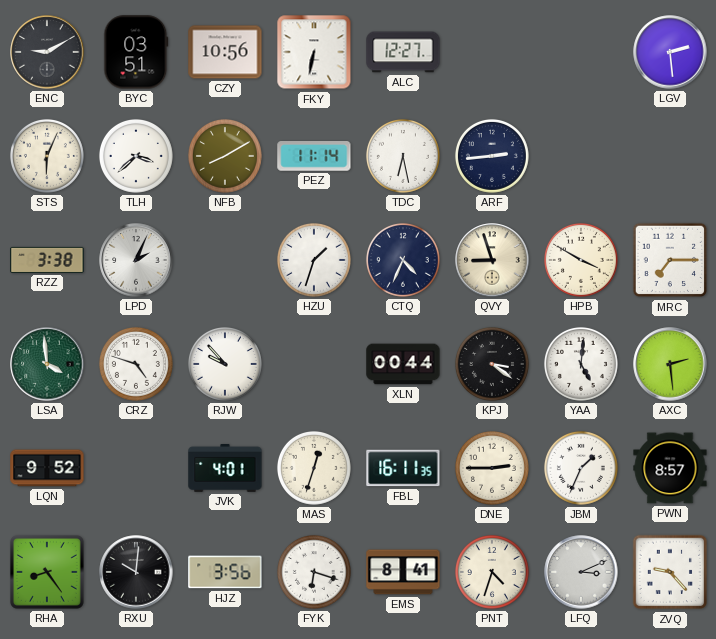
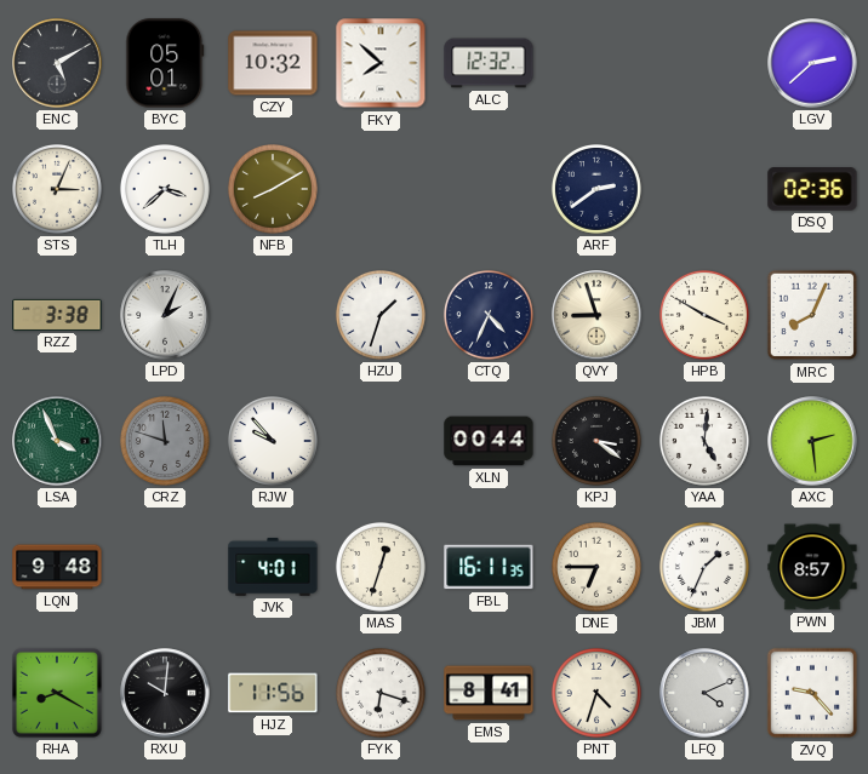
ENC: 9:10 -> 5:10
BYC: 03:51 -> 05:01
CZY: 10:56 -> 10:32
FKY: 6:32 -> 7:52
ALC: 12:27 -> 12:32
LGV: 2:29 -> 2:38
STS: 6:04 -> 3:04
PEZ: 11:14 -> none
TDC: 6:28 -> none
ARF: 2:44 -> 2:39
DSQ: none -> 02:36
MRC: 7:15 -> 8:04
LSA: 3:59 -> 3:56
CRZ: 4:48 -> 11:48
CRZ dial: white -> grey
LQN: 9:52 -> 9:48
DNE: 2:45 -> 6:45
RHA: 8:24 -> 8:20
HJZ: 3:56 -> 11:56
LFQ: 3:11 -> 4:11
